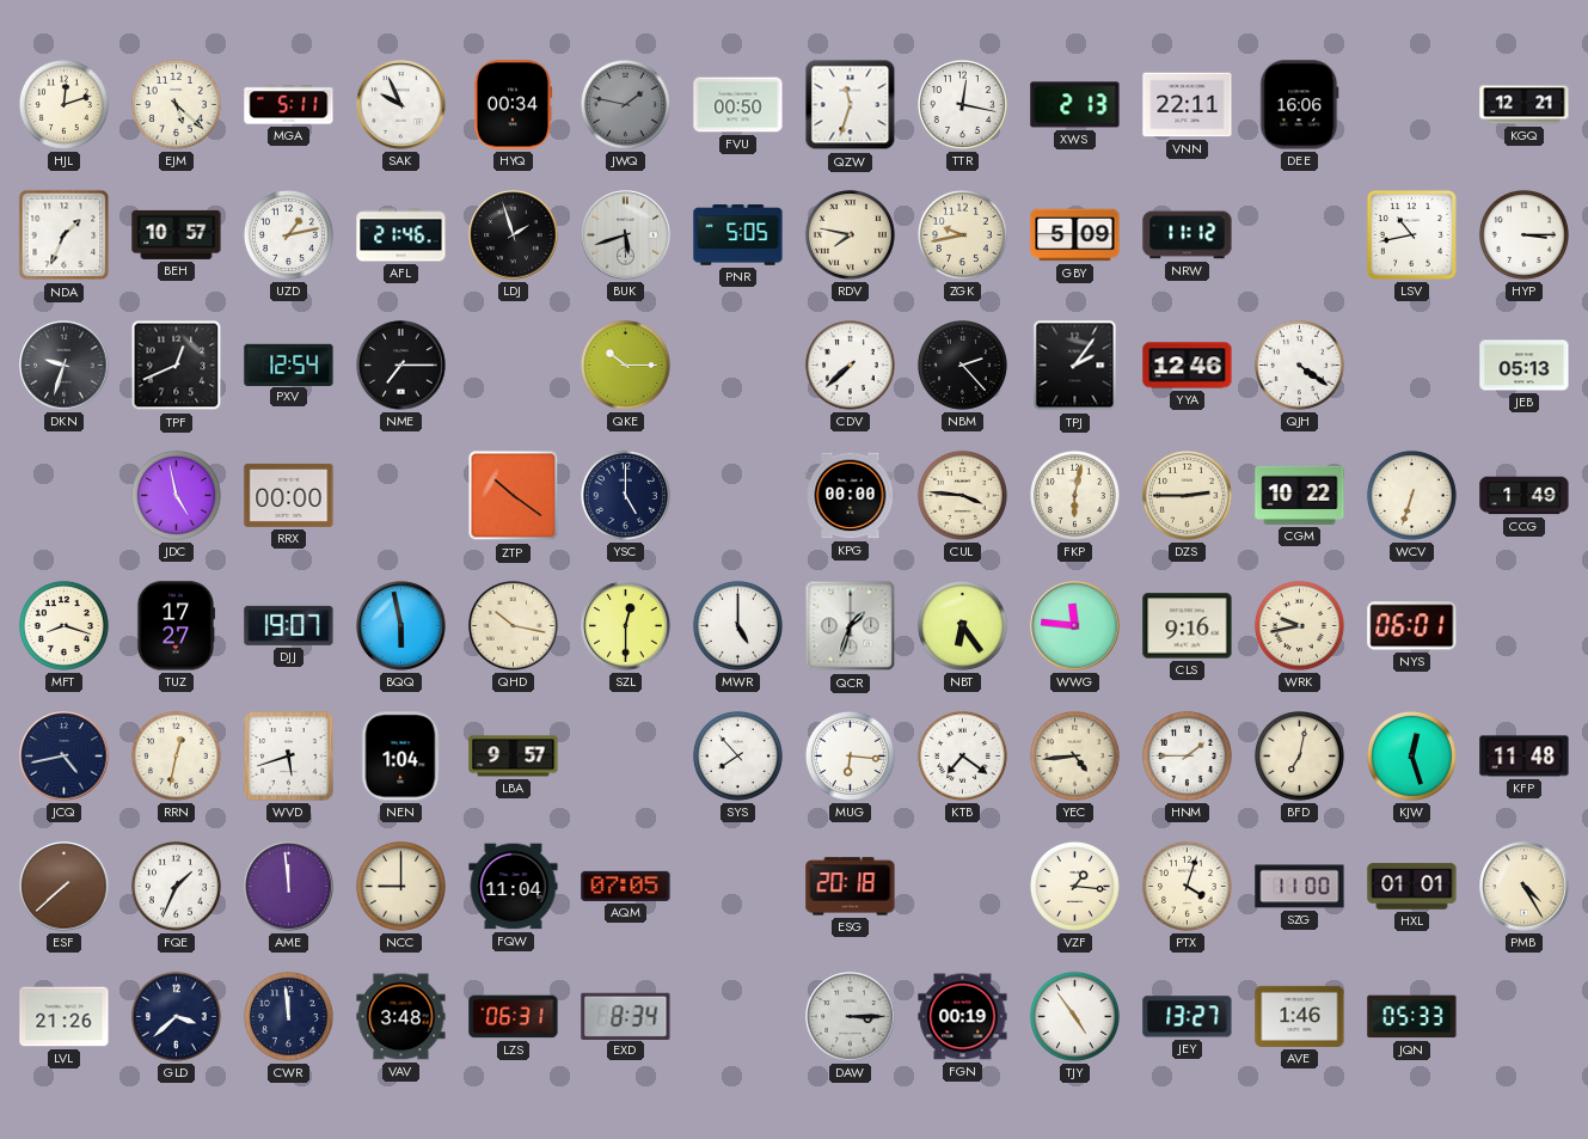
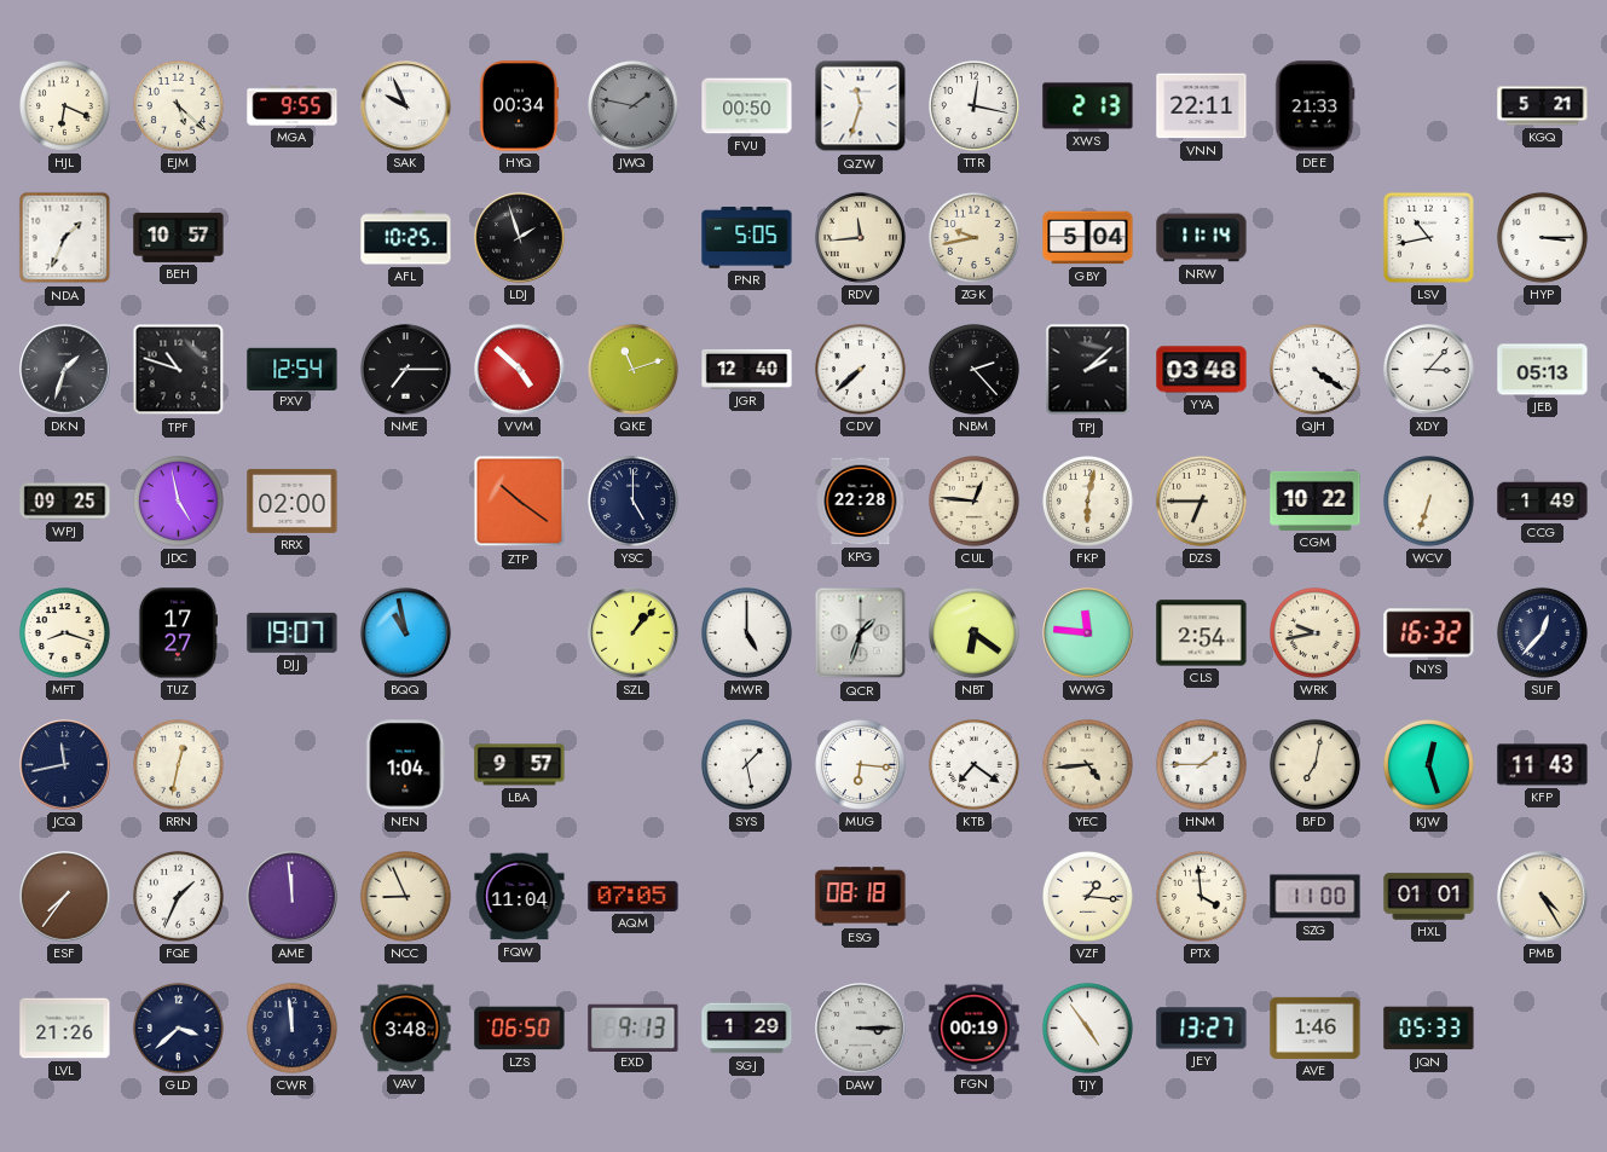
HJL: 12:12 -> 6:19
MGA: 5:11 -> 9:55
DEE: 16:06 -> 21:33
KGQ: 12:21 -> 5:21
UZD: 1:13 -> none
AFL: 21:46 -> 10:25
BUK: 5:42 -> none
RDV: 7:47 -> 11:44
GBY: 5:09 -> 5:04
NRW: 11:12 -> 11:14
DKN: 9:33 -> 1:33
TPF: 12:41 -> 10:48
VVM: none -> 4:52
QKE: 10:15 -> 11:12
JGR: none -> 12:40
TPJ: 2:06 -> 2:08
YYA: 12:46 -> 03:48
XDY: none -> 3:07
WPJ: none -> 09:25
RRX: 00:00 -> 02:00
KPG: 00:00 -> 22:28
CUL: 3:46 -> 12:46
DZS: 2:45 -> 6:45
BQQ: 5:58 -> 10:58
QHD: 10:17 -> none
SZL: 12:30 -> 1:07
NBT: 6:24 -> 6:21
CLS: 9:16 -> 2:54
NYS: 06:01 -> 16:32
SUF: none -> 12:37
JCQ: 4:43 -> 11:43
WVD: 5:42 -> none
SYS: 7:53 -> 1:28
KFP: 11:48 -> 11:43
ESF: 7:38 -> 7:36
NCC: 9:00 -> 8:56
ESG: 20:18 -> 08:18
PTX: 4:03 -> 3:59
LZS: 06:31 -> 06:50
EXD: 8:34 -> 9:13
SGJ: none -> 1:29
